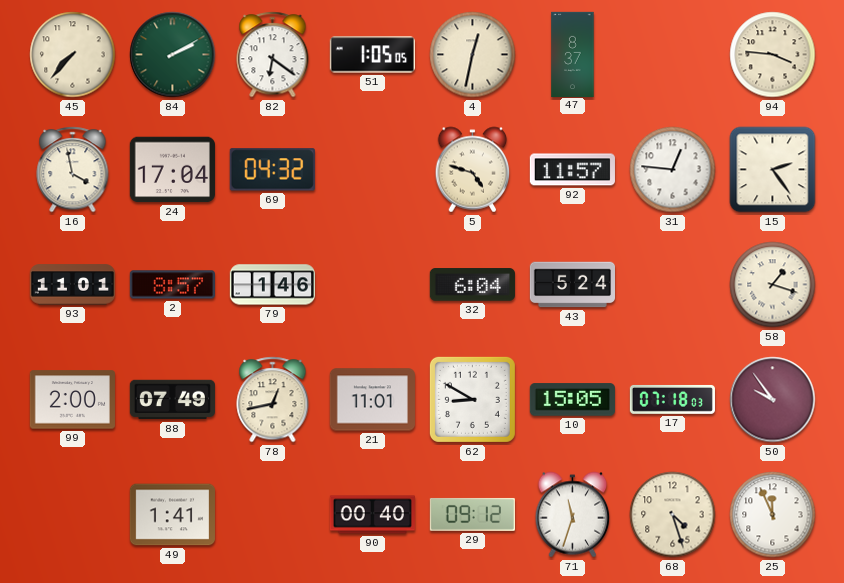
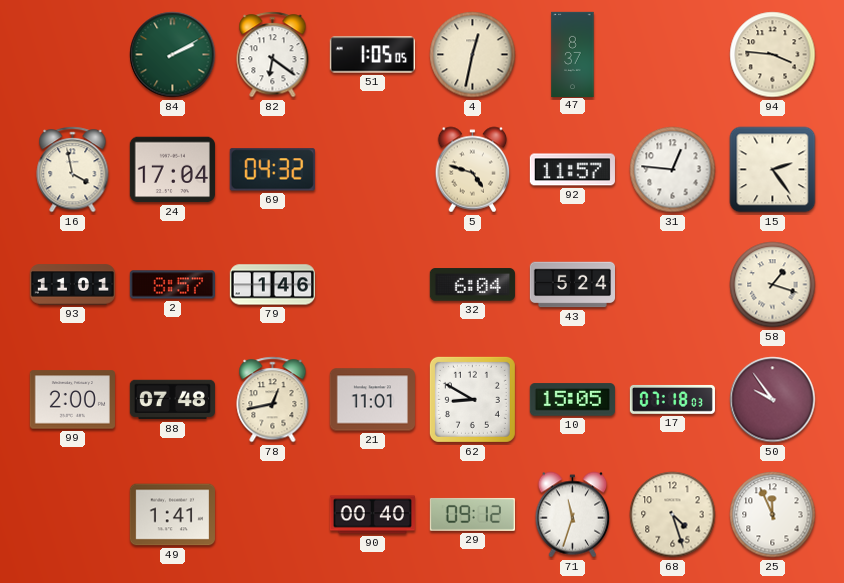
45: 7:37 -> none
88: 07:49 -> 07:48
